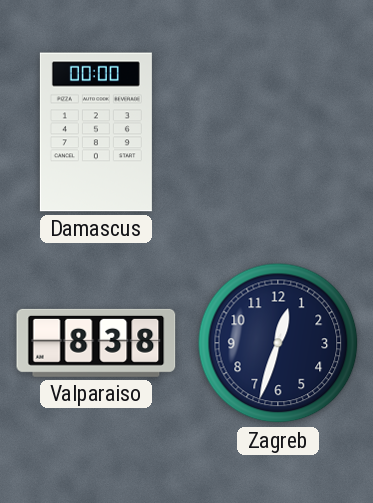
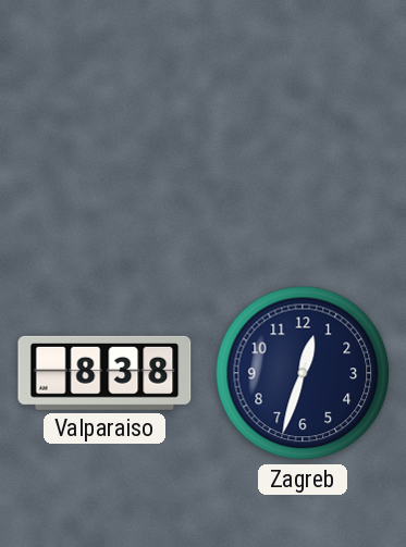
Damascus: 00:00 -> none
